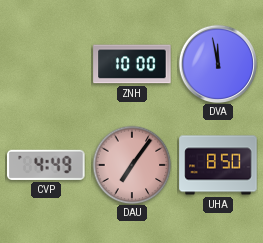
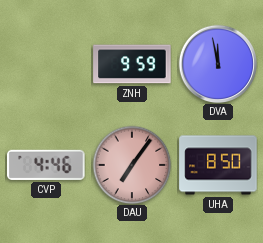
ZNH: 10:00 -> 9:59
CVP: 4:49 -> 4:46
